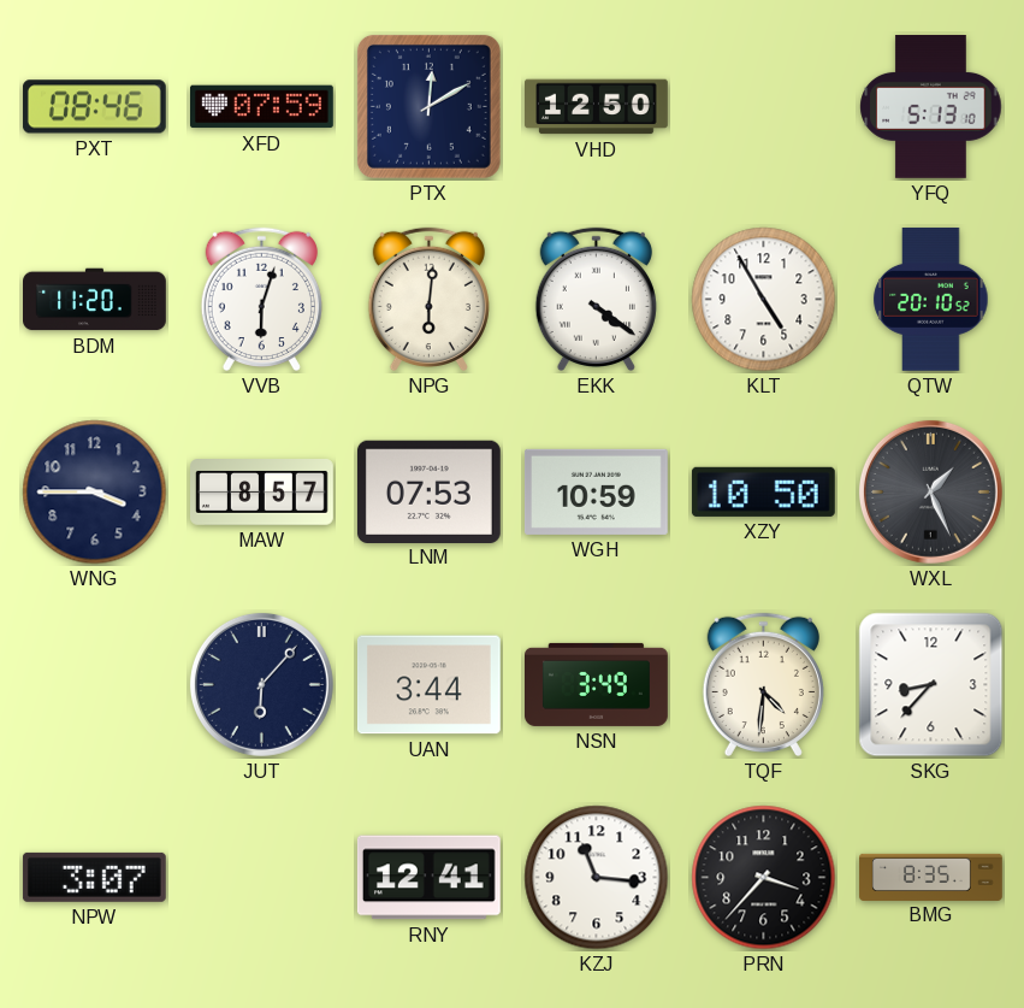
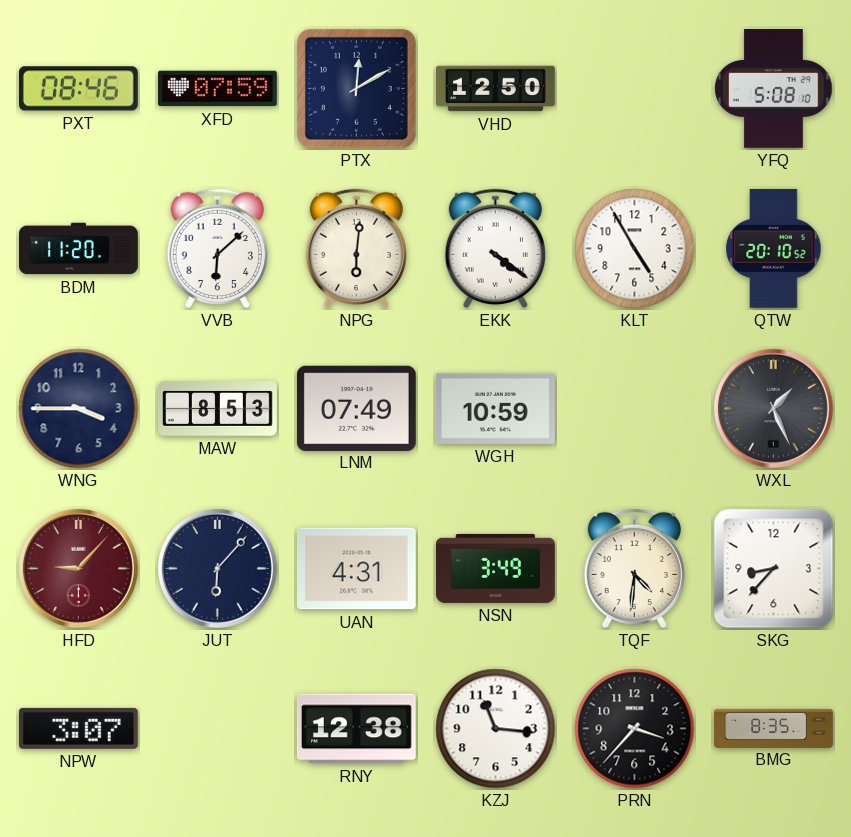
YFQ: 5:13 -> 5:08
VVB: 6:03 -> 6:08
MAW: 8:57 -> 8:53
LNM: 07:53 -> 07:49
XZY: 10:50 -> none
HFD: none -> 9:07
UAN: 3:44 -> 4:31
RNY: 12:41 -> 12:38
